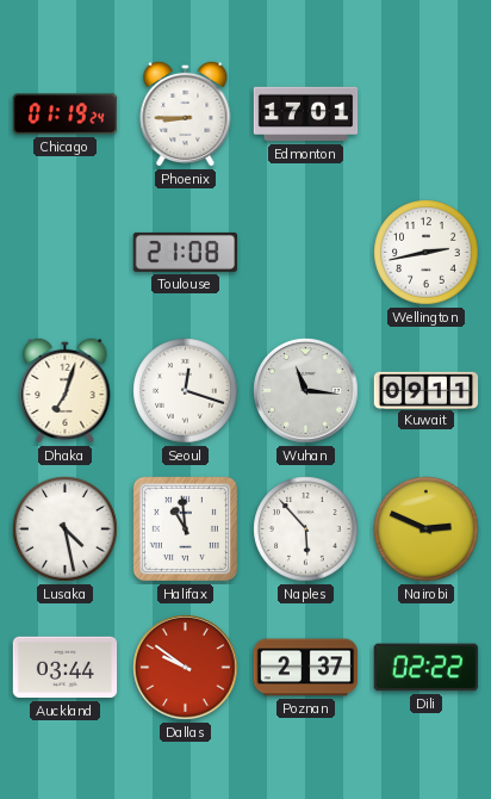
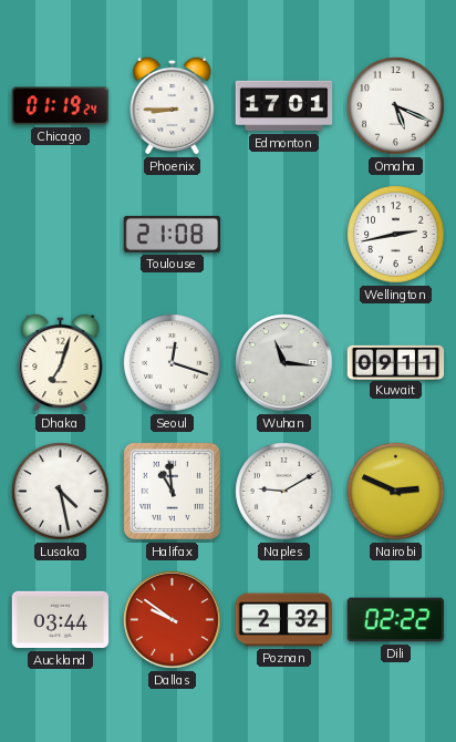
Omaha: none -> 5:19
Naples: 5:53 -> 9:10
Poznan: 2:37 -> 2:32
